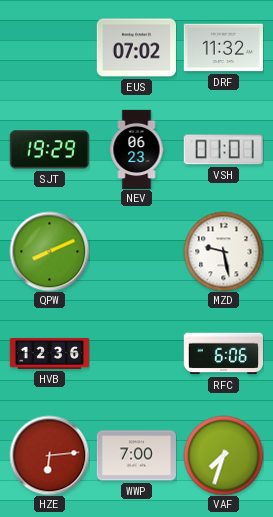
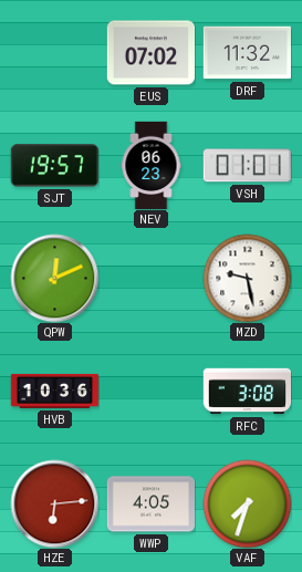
SJT: 19:29 -> 19:57
QPW: 8:11 -> 12:11
HVB: 12:36 -> 10:36
RFC: 6:06 -> 3:08
WWP: 7:00 -> 4:05
